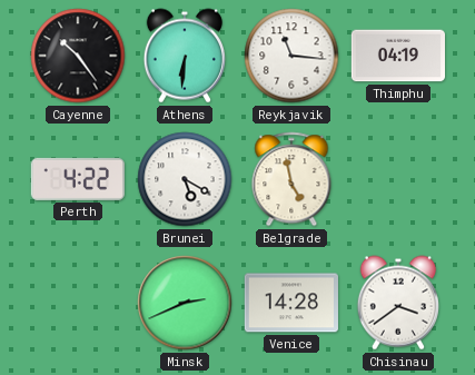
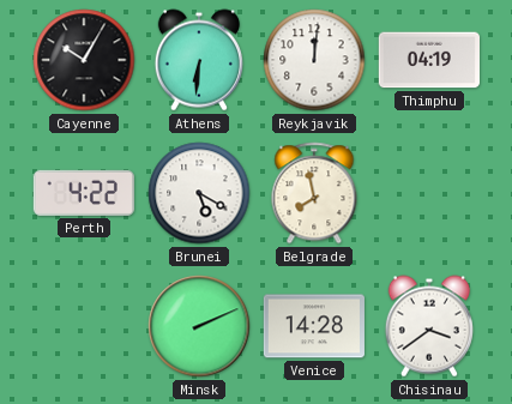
Cayenne: 10:24 -> 10:05
Reykjavik: 11:16 -> 12:01
Belgrade: 4:58 -> 7:58
Minsk: 2:41 -> 2:11
